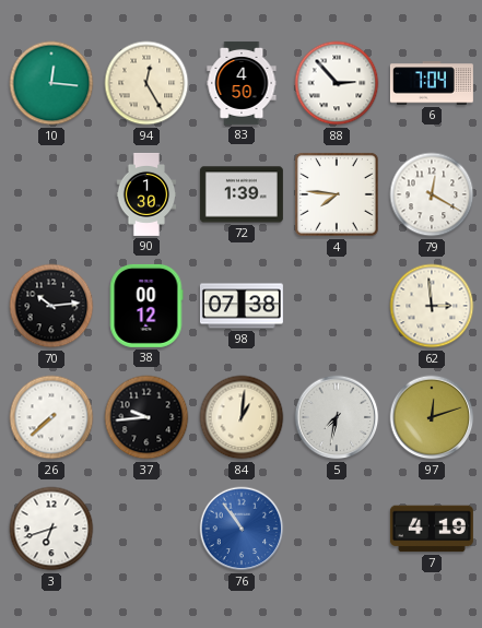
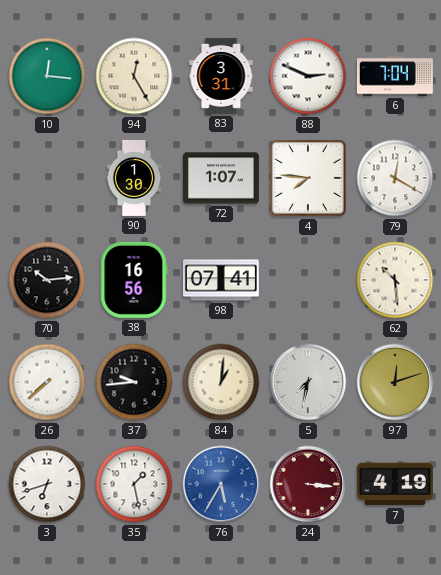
83: 4:50 -> 3:31
88: 2:53 -> 2:49
72: 1:39 -> 1:07
38: 00:12 -> 16:56
98: 07:38 -> 07:41
62: 2:59 -> 10:29
35: none -> 1:28
76: 10:54 -> 5:35
24: none -> 3:16
